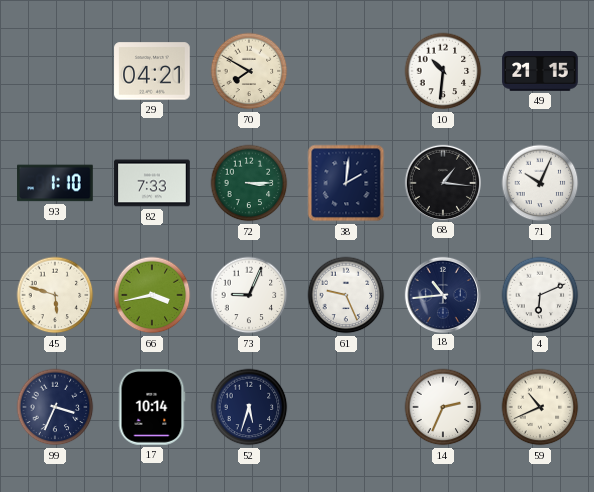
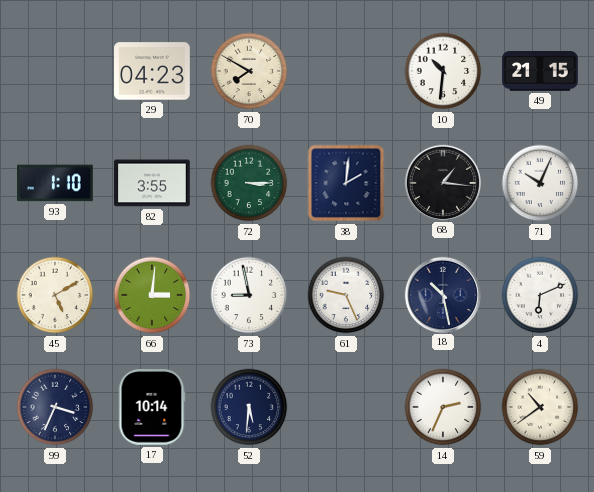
29: 04:21 -> 04:23
82: 7:33 -> 3:55
45: 5:48 -> 5:10
66: 3:43 -> 3:01
73: 9:04 -> 8:58
18: 10:44 -> 10:28
52: 5:33 -> 5:31
59: 10:41 -> 10:39
